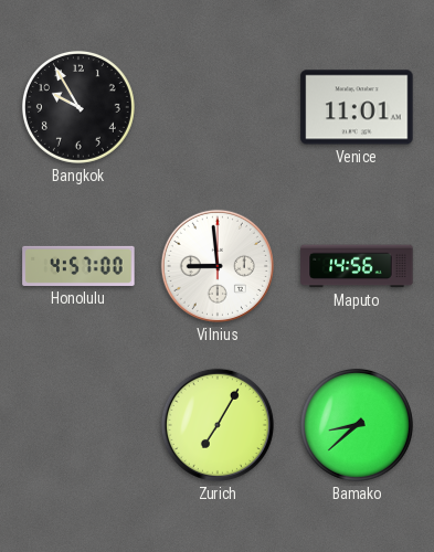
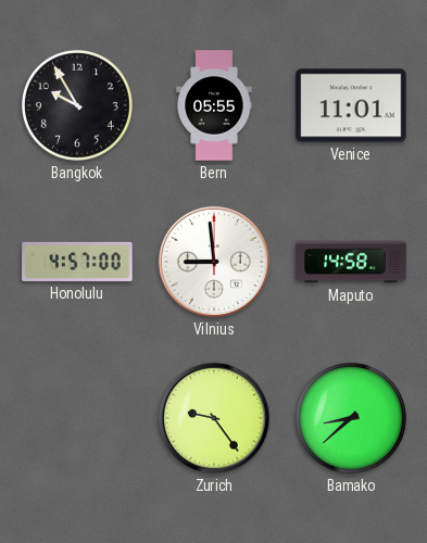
Bern: none -> 05:55
Maputo: 14:56 -> 14:58
Zurich: 7:05 -> 9:24
